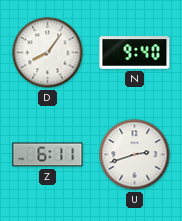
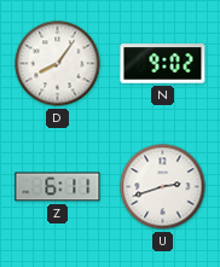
N: 9:40 -> 9:02
